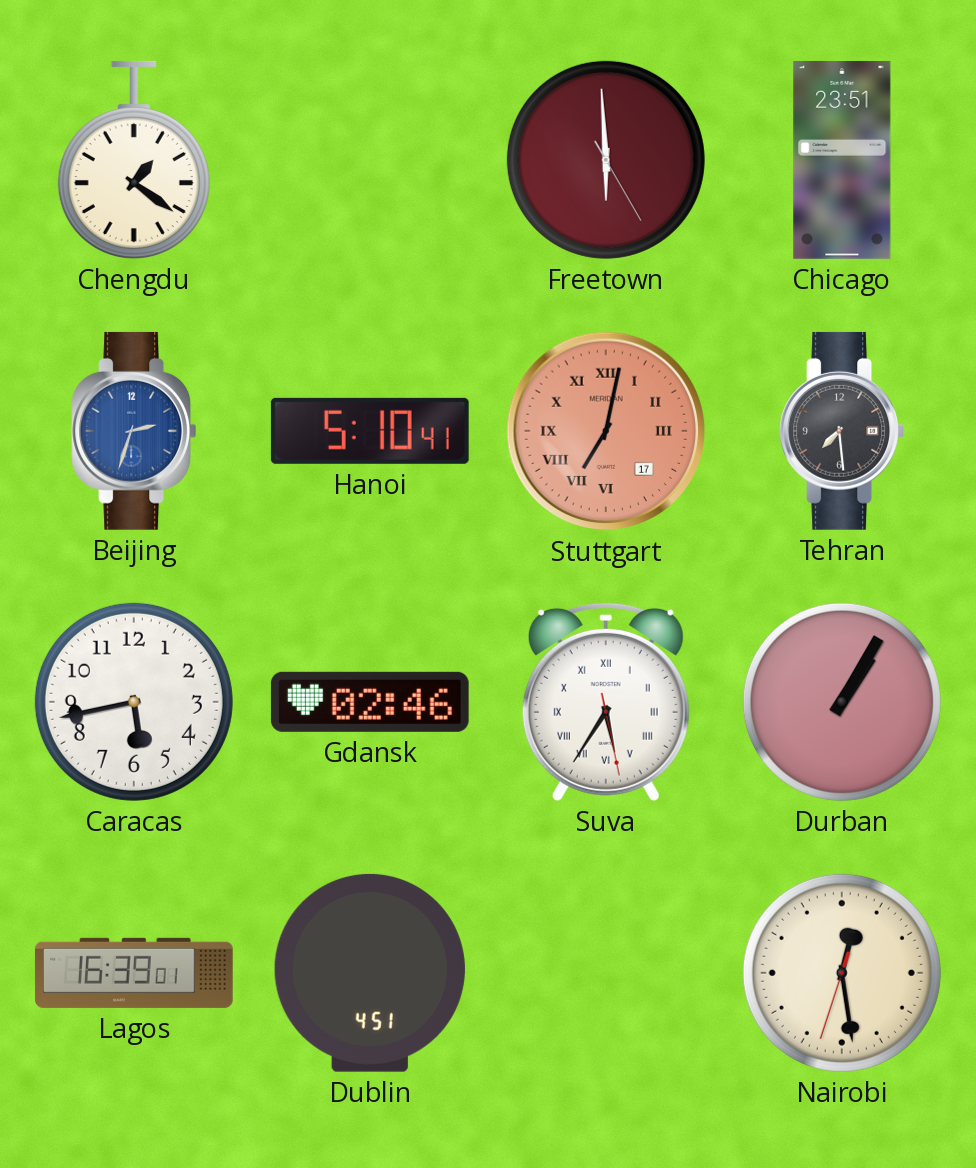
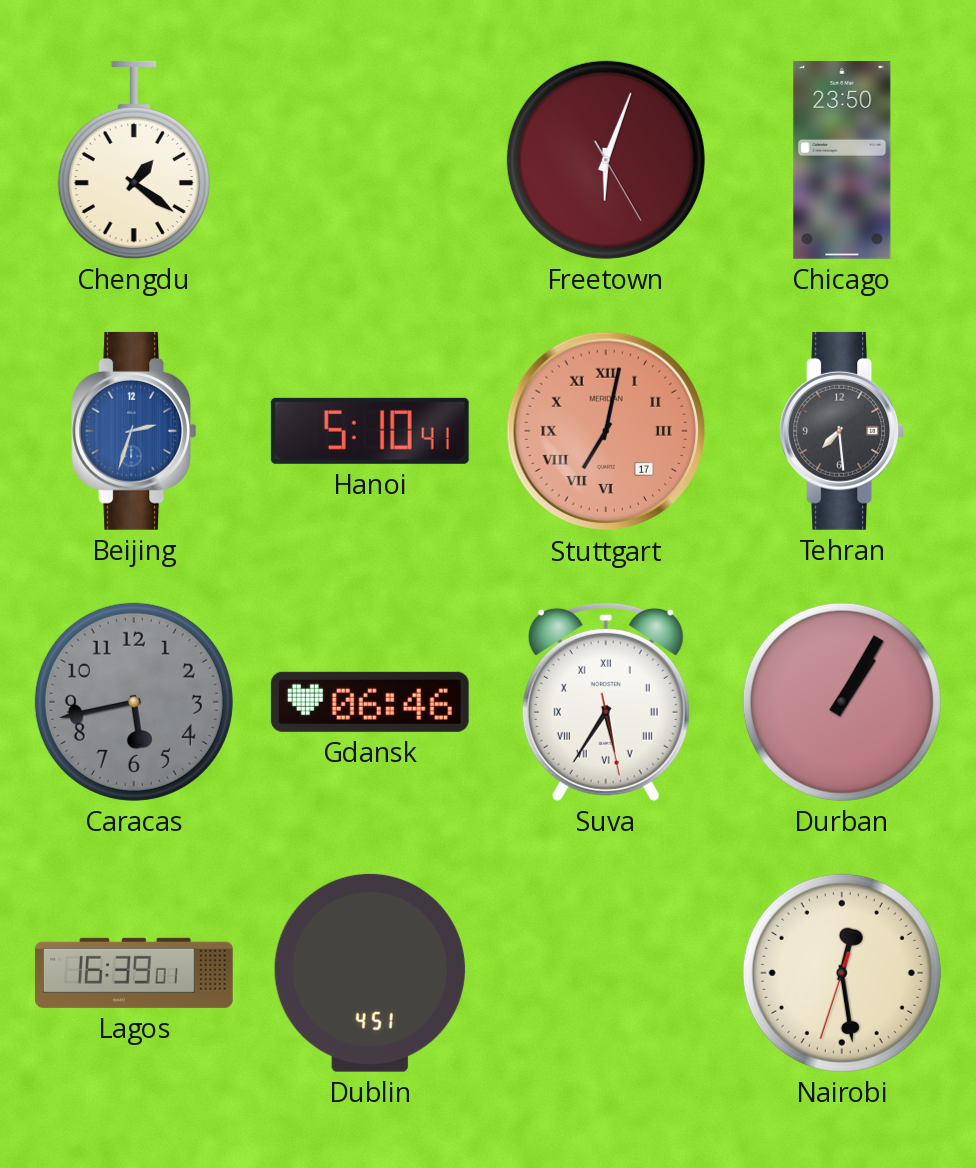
Freetown: 5:59 -> 6:03
Chicago: 23:51 -> 23:50
Caracas dial: white -> grey
Gdansk: 02:46 -> 06:46
